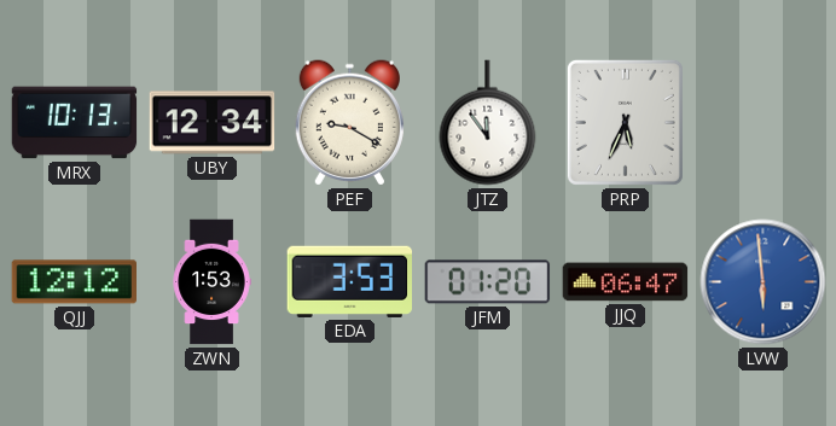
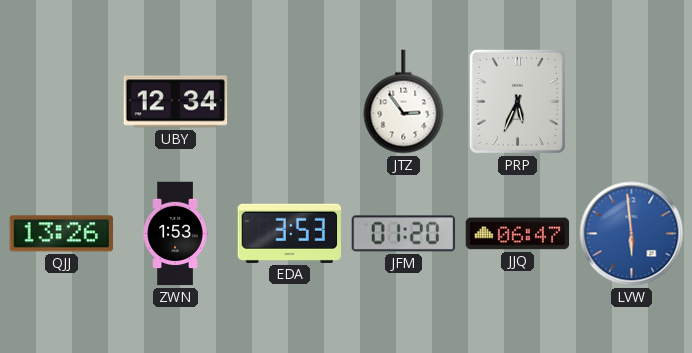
MRX: 10:13 -> none
PEF: 9:20 -> none
JTZ: 11:54 -> 2:54
QJJ: 12:12 -> 13:26
